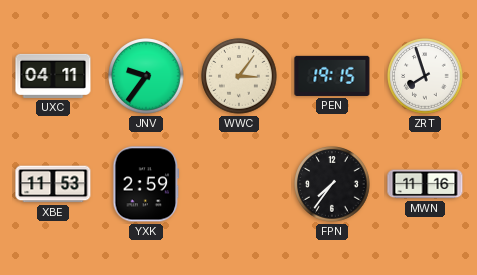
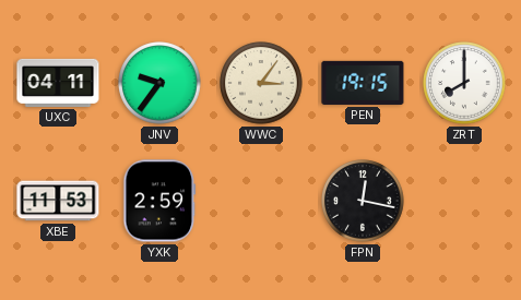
ZRT: 7:57 -> 8:00
FPN: 7:36 -> 12:17
MWN: 11:16 -> none
